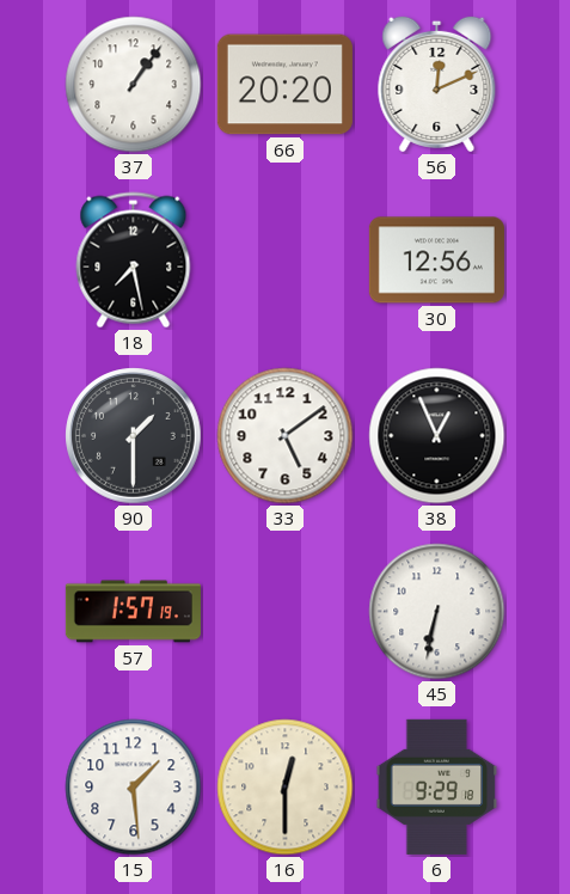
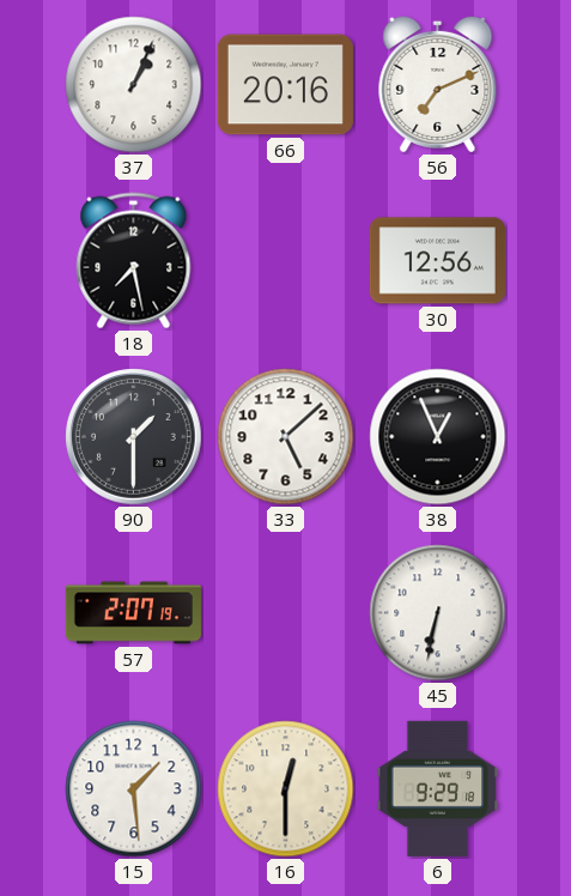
37: 1:06 -> 1:04
66: 20:20 -> 20:16
56: 12:11 -> 7:11
33: 5:09 -> 5:08
57: 1:57 -> 2:07
